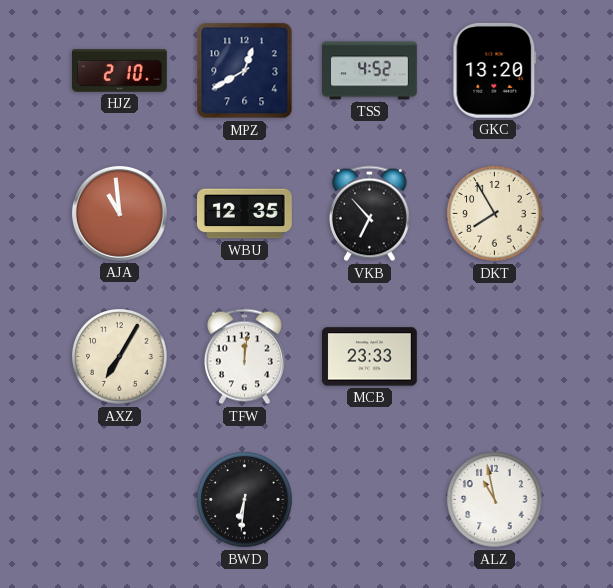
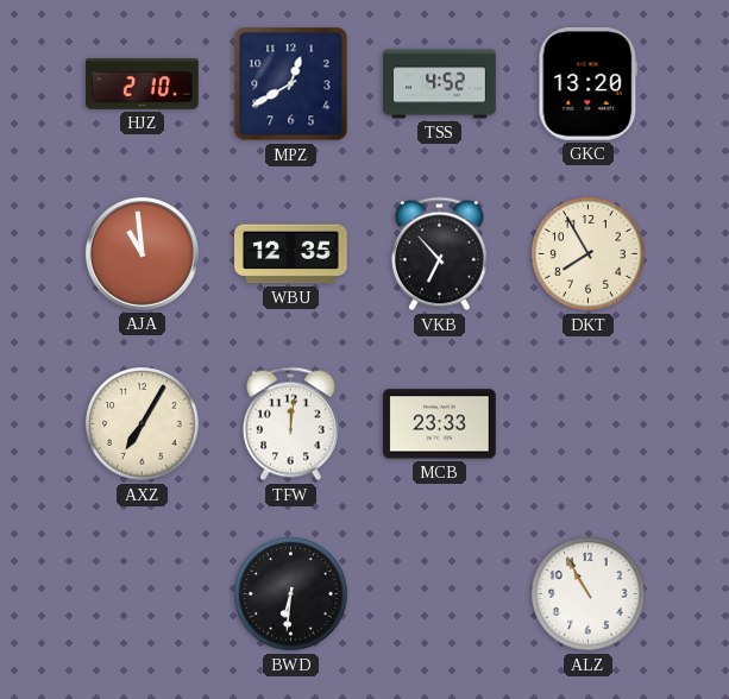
ALZ: 10:58 -> 10:55
